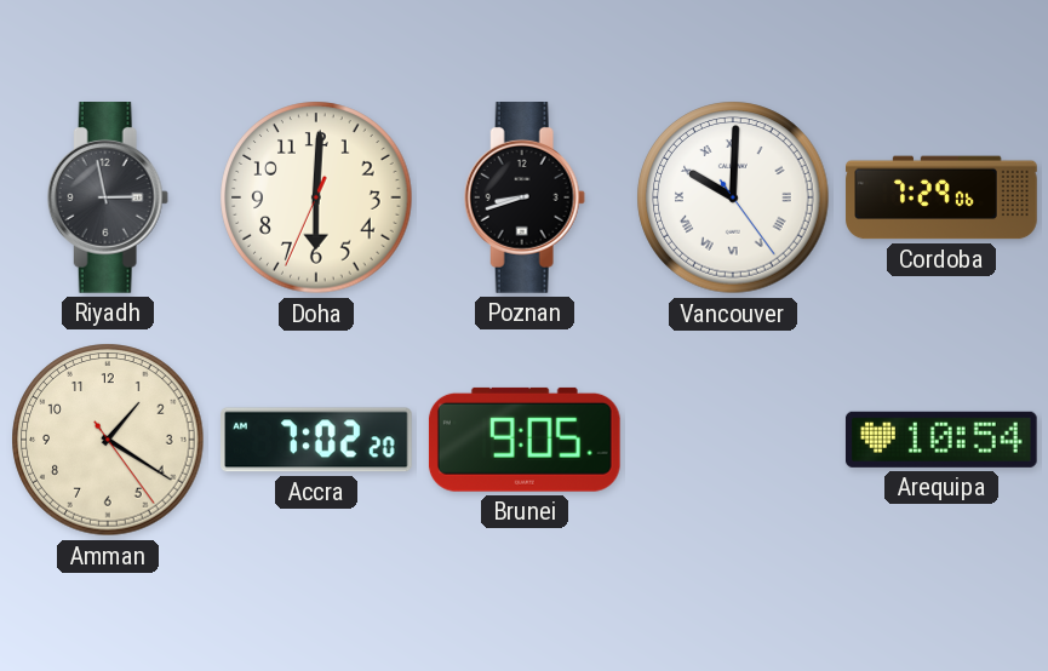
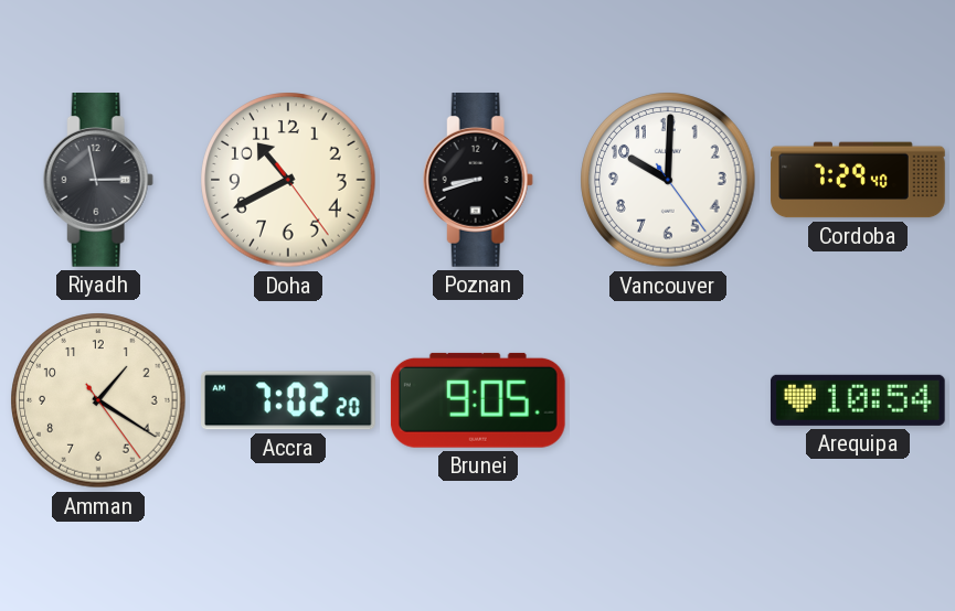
Doha: 6:00 -> 10:40
Vancouver numerals: Roman -> Arabic
Cordoba: 7:29:06 -> 7:29:40
